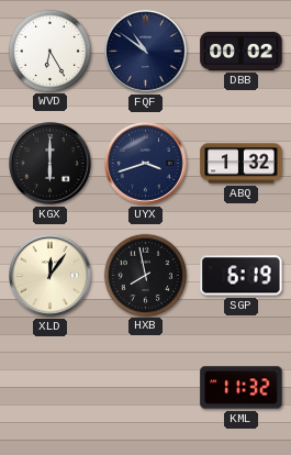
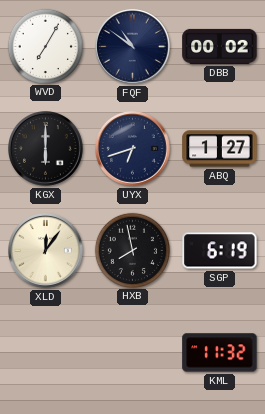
WVD: 6:25 -> 7:05
UYX: 3:42 -> 6:42
ABQ: 1:32 -> 1:27
